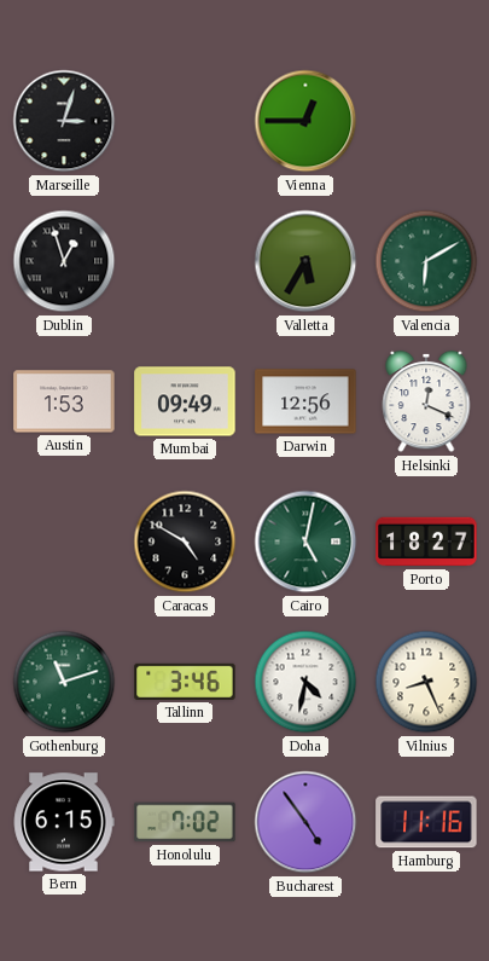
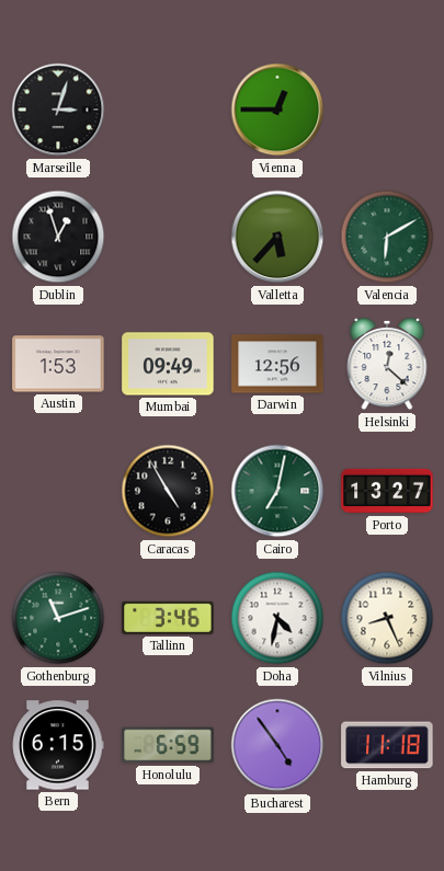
Valletta: 5:35 -> 5:37
Helsinki: 12:19 -> 12:22
Caracas: 4:50 -> 4:55
Cairo: 5:02 -> 7:02
Porto: 18:27 -> 13:27
Honolulu: 7:02 -> 6:59
Hamburg: 11:16 -> 11:18
